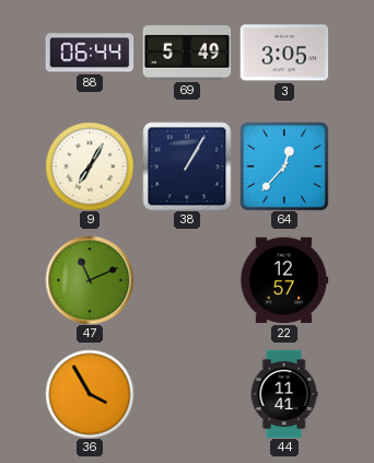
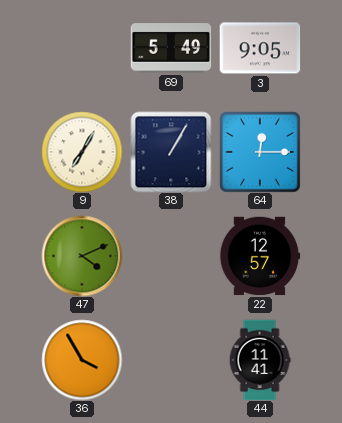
88: 06:44 -> none
3: 3:05 -> 9:05
64: 12:37 -> 12:15
47: 11:11 -> 4:11
